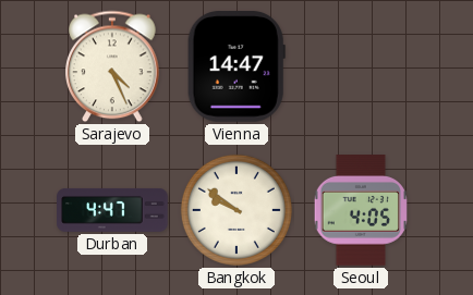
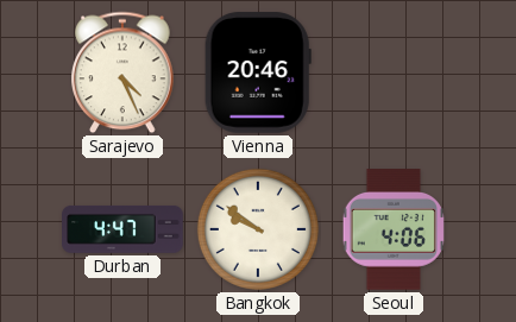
Vienna: 14:47 -> 20:46
Seoul: 4:05 -> 4:06
